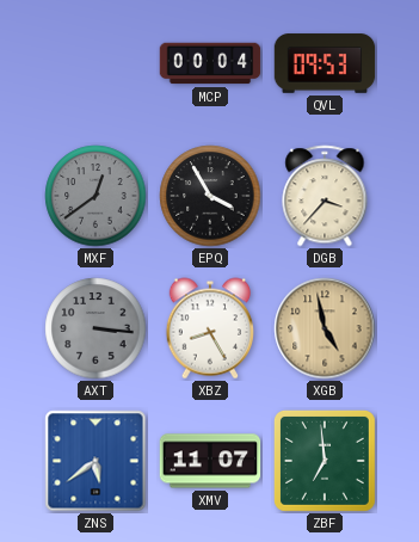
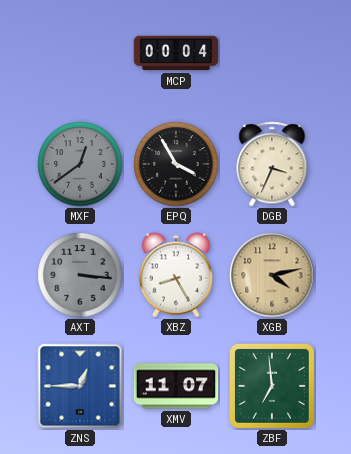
QVL: 09:53 -> none
DGB: 3:37 -> 3:34
XGB: 4:58 -> 4:13
ZNS: 5:39 -> 12:45
